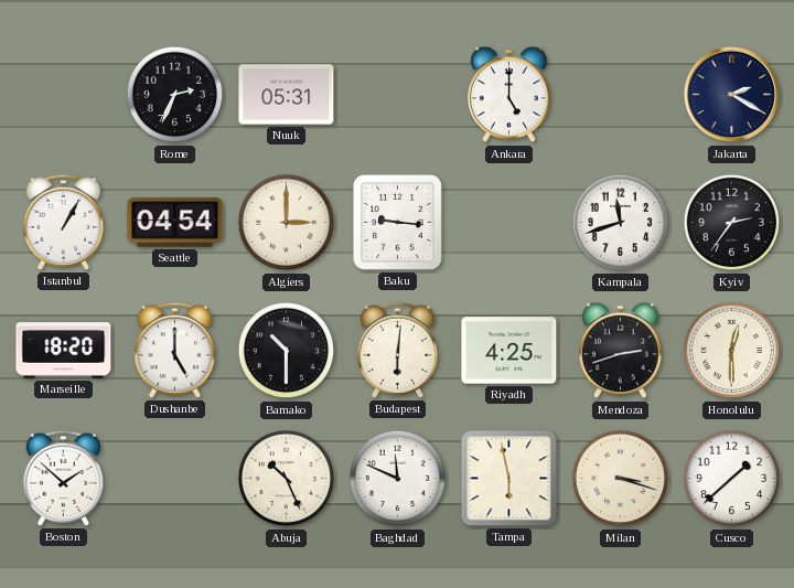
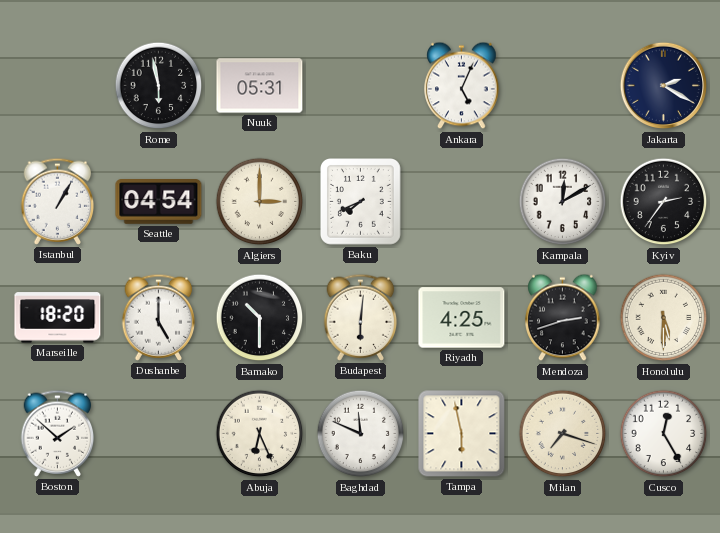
Rome: 2:34 -> 5:58
Ankara: 5:00 -> 5:04
Baku: 9:16 -> 7:41
Kampala: 11:42 -> 12:10
Honolulu: 12:30 -> 5:30
Abuja: 10:26 -> 6:26
Milan: 3:18 -> 7:18
Cusco: 1:38 -> 12:25
